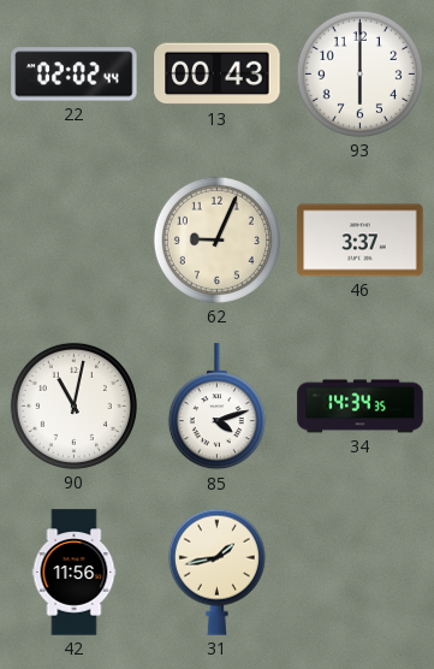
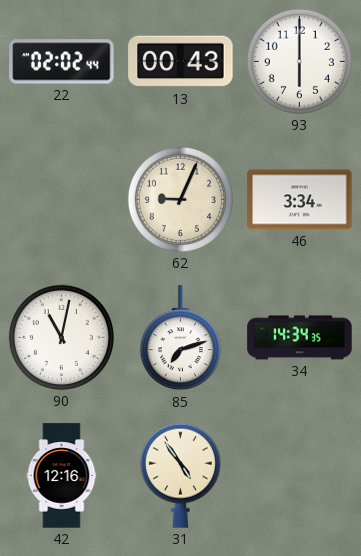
46: 3:37 -> 3:34
85: 4:12 -> 7:12
42: 11:56 -> 12:16
31: 1:43 -> 4:54
